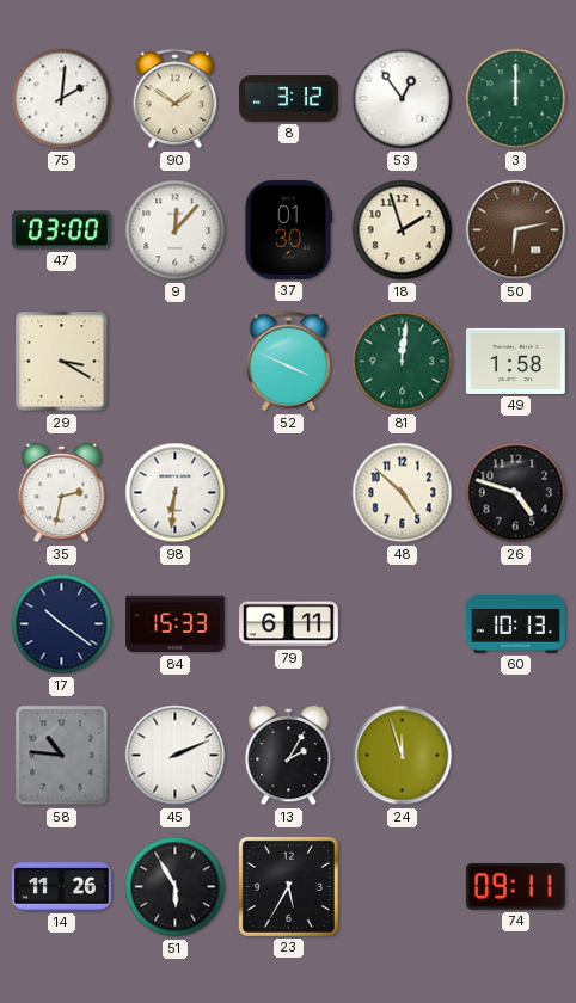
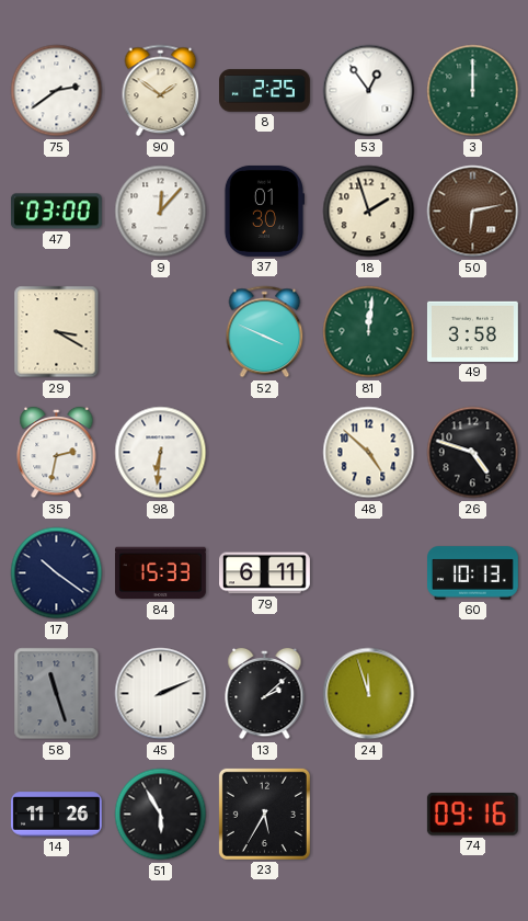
75: 2:01 -> 2:39
8: 3:12 -> 2:25
49: 1:58 -> 3:58
58: 10:46 -> 11:27
13: 2:05 -> 2:08
74: 09:11 -> 09:16
